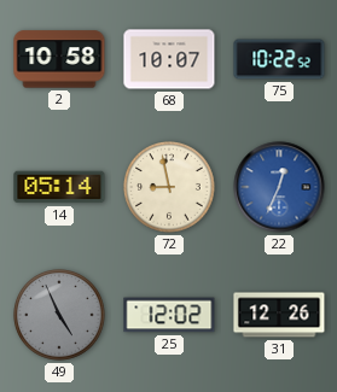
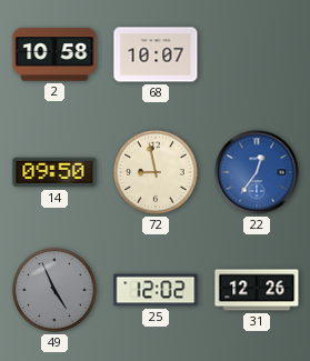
75: 10:22 -> none
14: 05:14 -> 09:50
22: 12:34 -> 12:36
